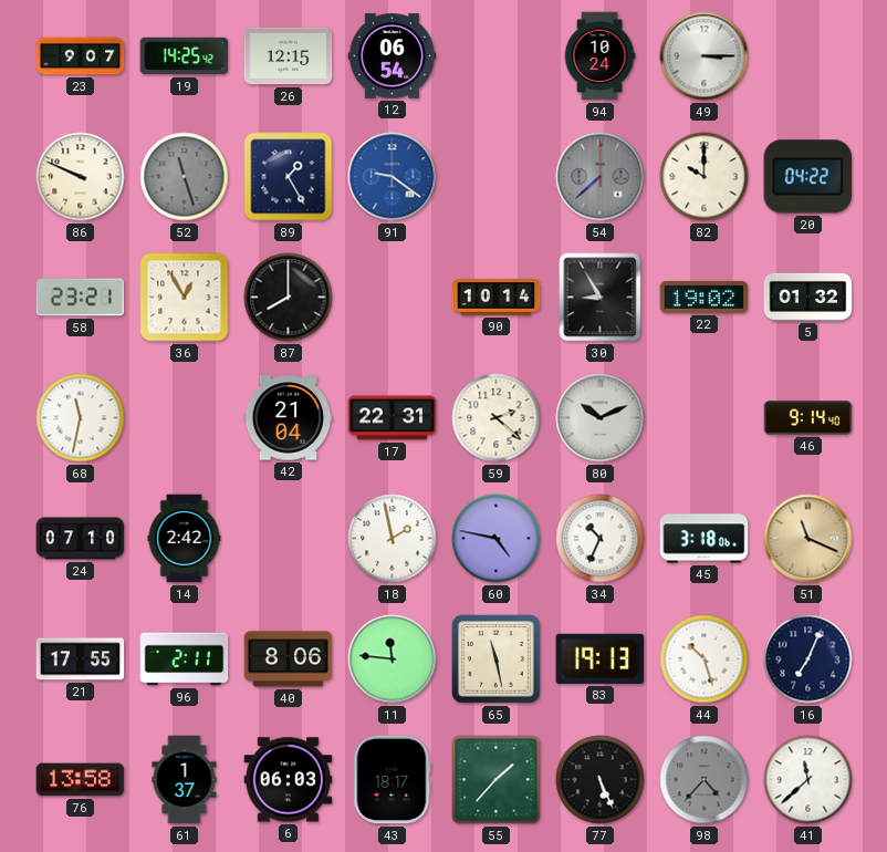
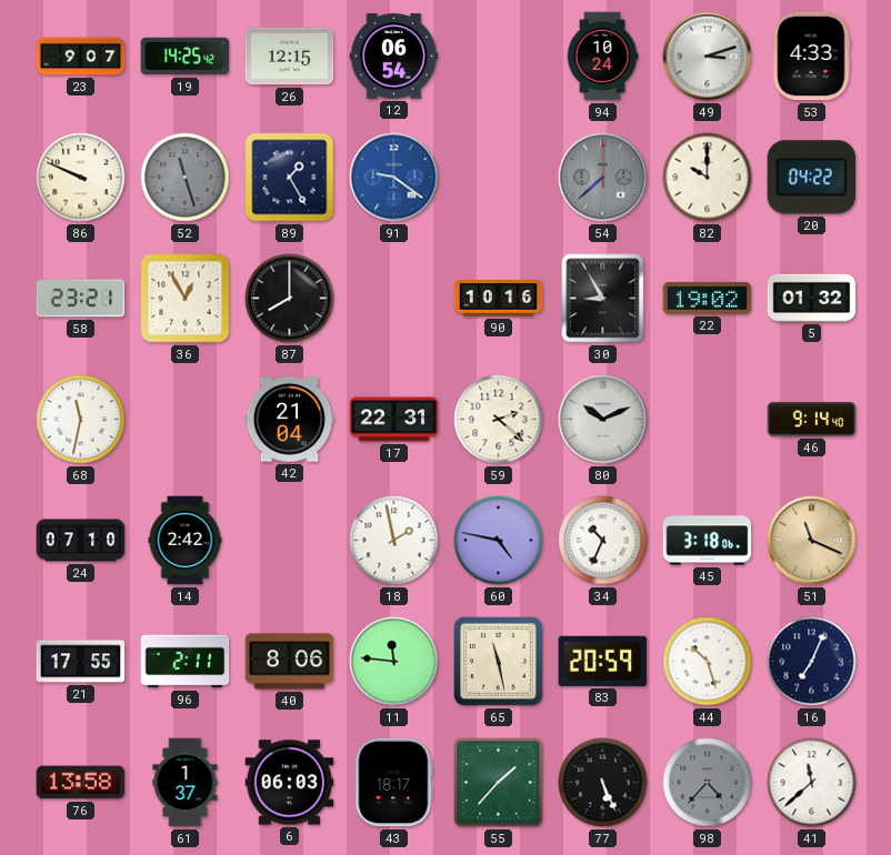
49: 3:15 -> 3:12
53: none -> 4:33
90: 10:14 -> 10:16
83: 19:13 -> 20:59
